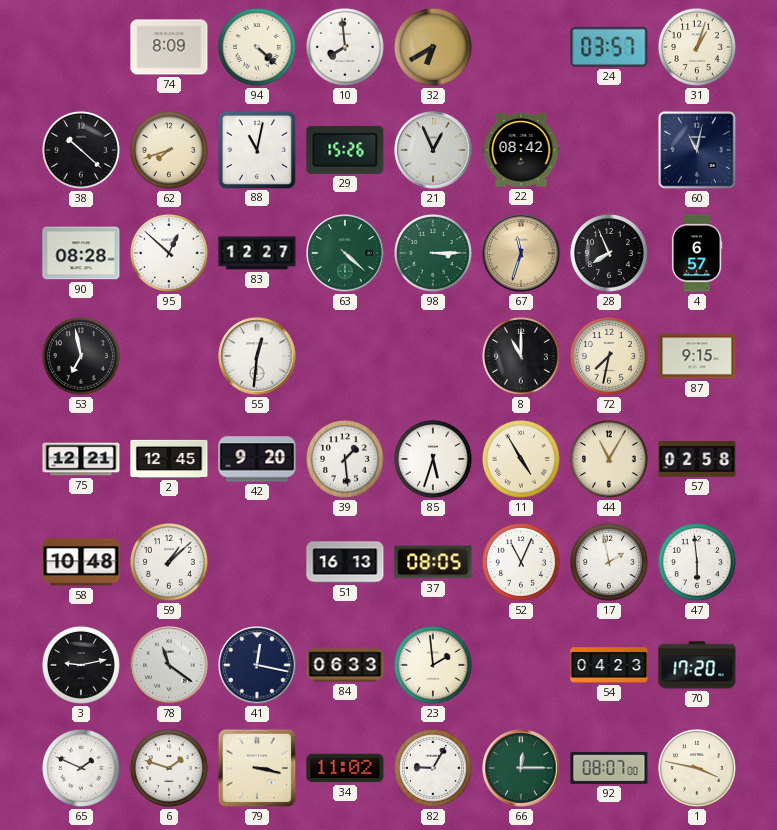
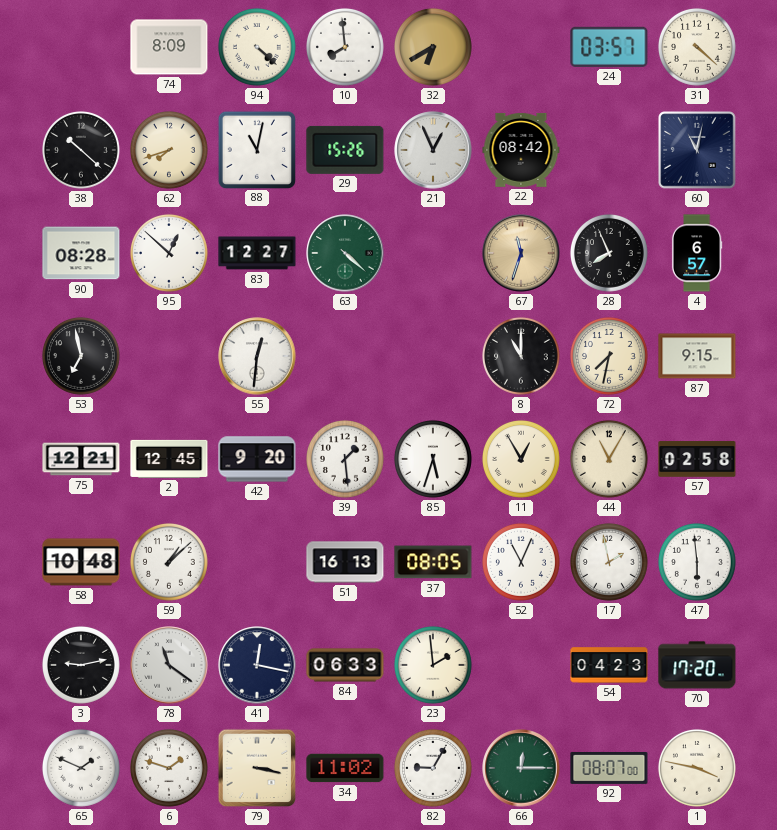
31: 1:03 -> 4:22
98: 3:15 -> none
11: 4:55 -> 12:55
